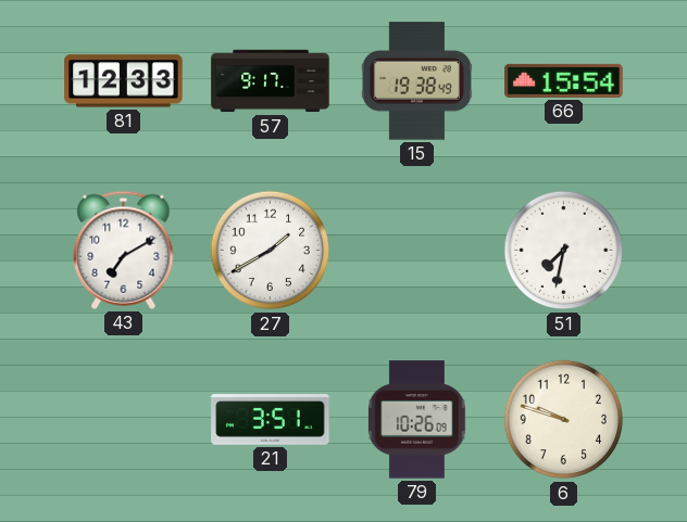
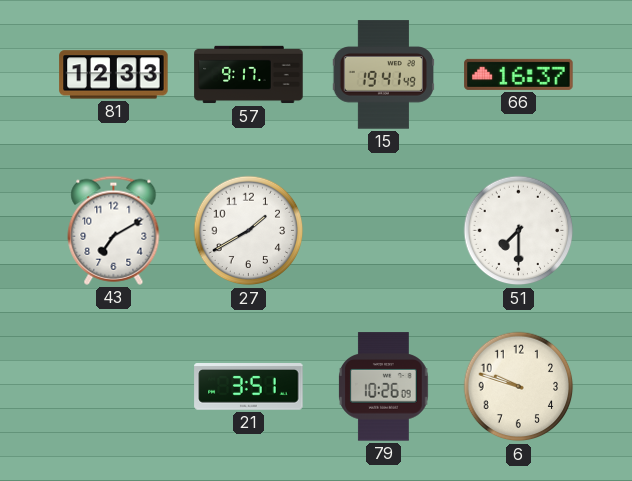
15: 19:38 -> 19:41
66: 15:54 -> 16:37
51: 7:32 -> 7:30
